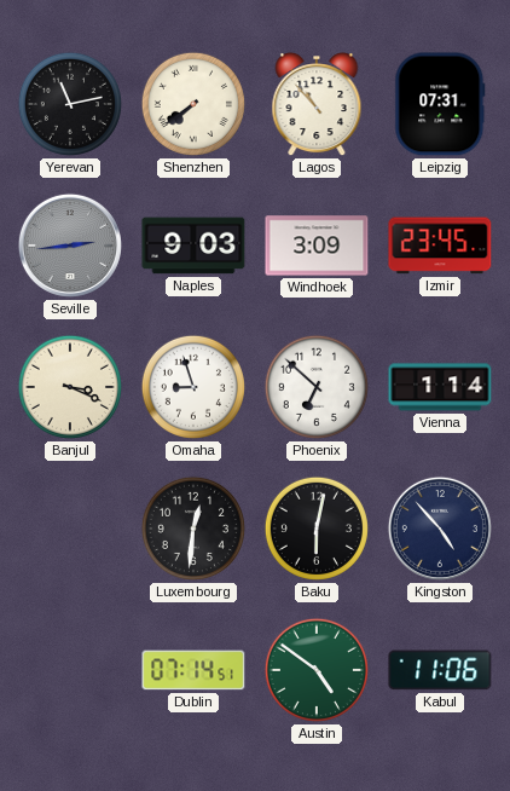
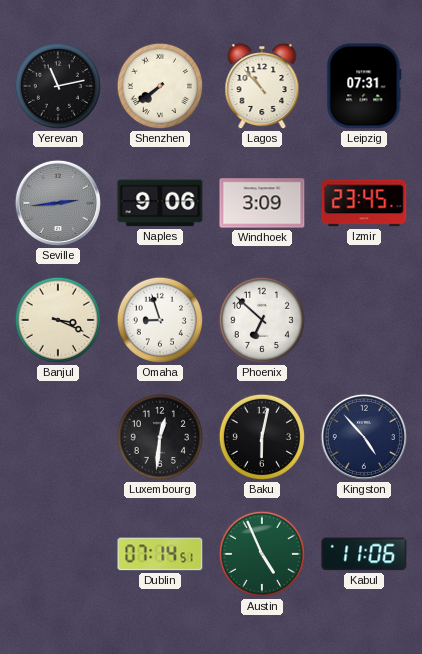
Naples: 9:03 -> 9:06
Vienna: 1:14 -> none
Austin: 4:51 -> 4:56
